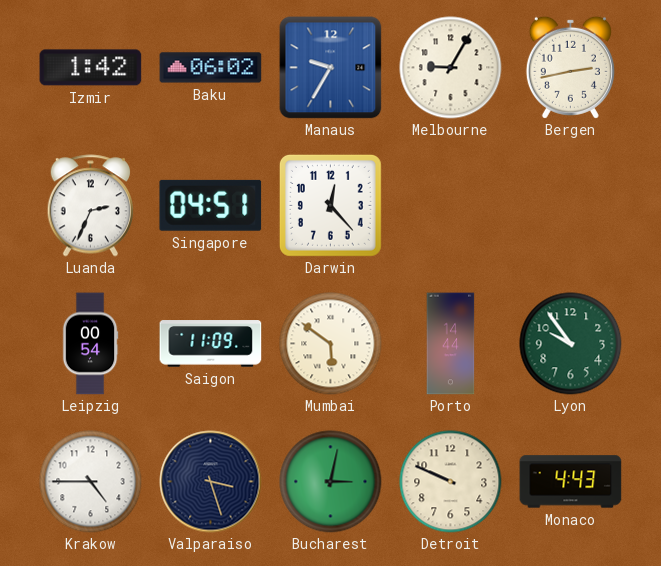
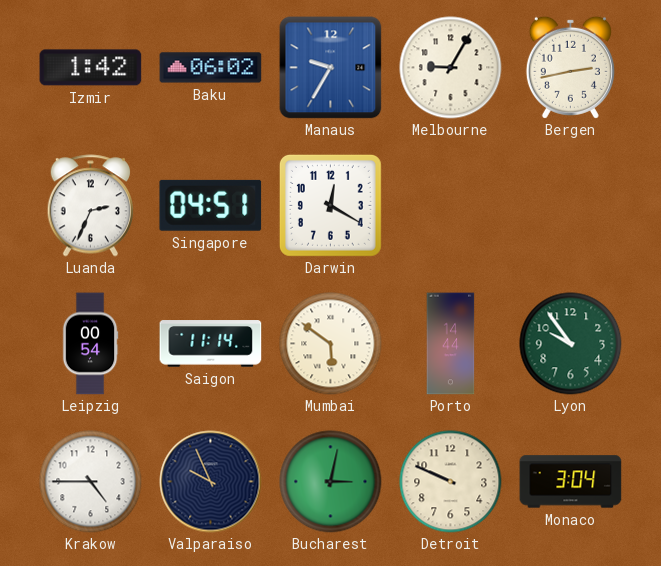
Darwin: 12:23 -> 12:20
Saigon: 11:09 -> 11:14
Valparaiso: 3:27 -> 9:56
Monaco: 4:43 -> 3:04
